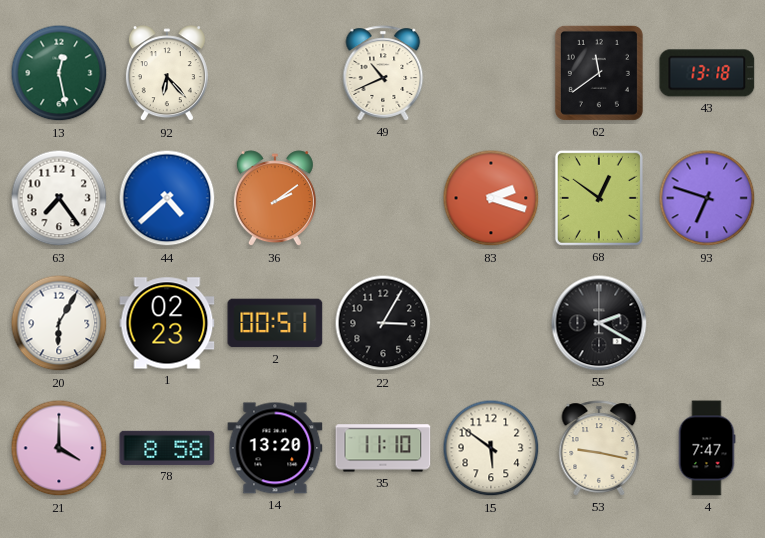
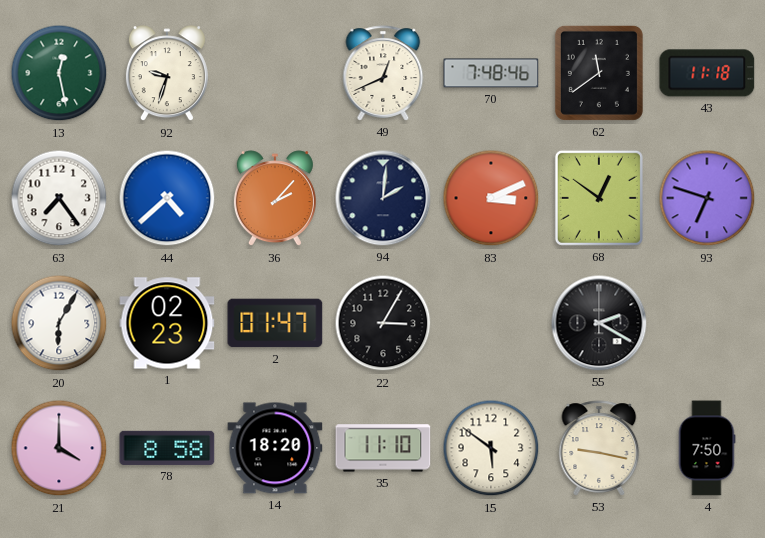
92: 6:23 -> 9:33
49: 10:41 -> 12:41
70: none -> 7:48
43: 13:18 -> 11:18
36: 2:09 -> 2:07
94: none -> 2:01
83: 2:18 -> 3:11
2: 00:51 -> 01:47
14: 13:20 -> 18:20
4: 7:47 -> 7:50
